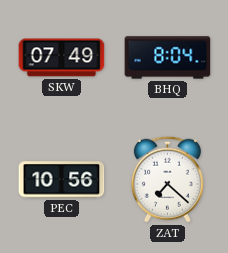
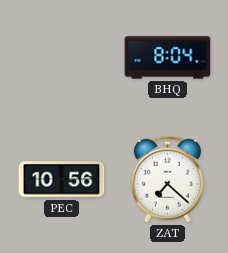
SKW: 07:49 -> none
